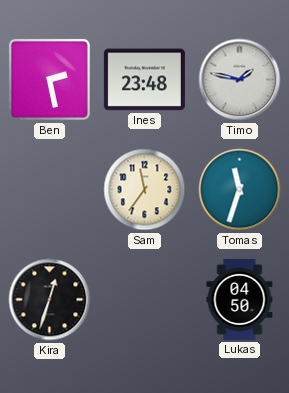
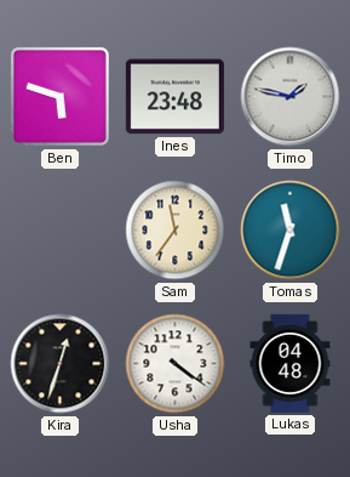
Ben: 2:28 -> 5:48
Usha: none -> 4:21
Lukas: 04:50 -> 04:48
